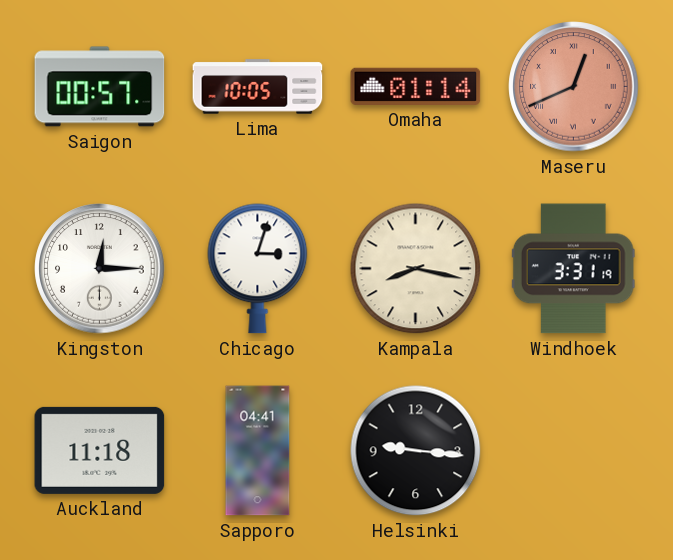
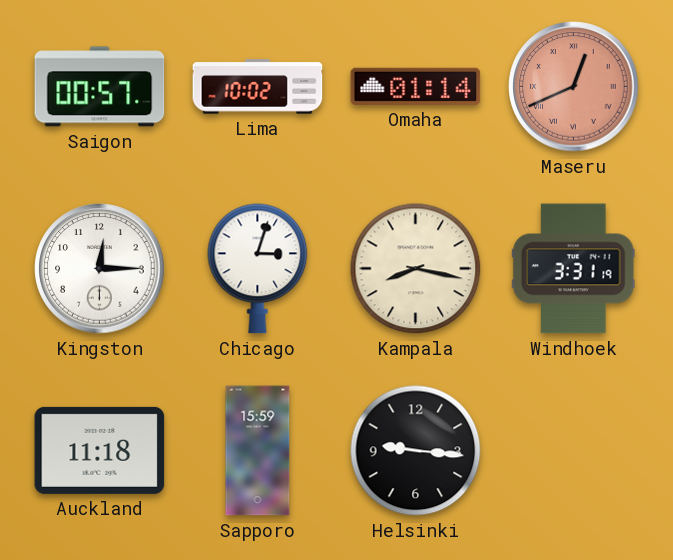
Lima: 10:05 -> 10:02
Sapporo: 04:41 -> 15:59
